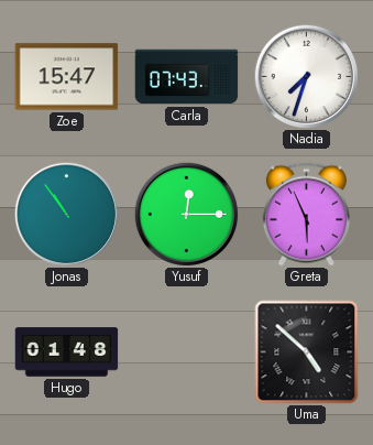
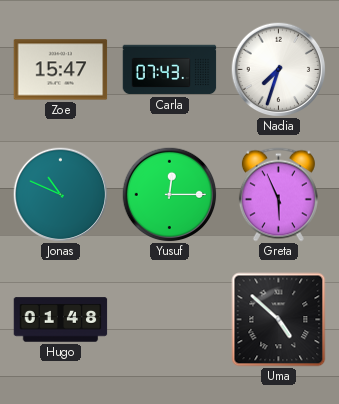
Jonas: 10:54 -> 10:49
